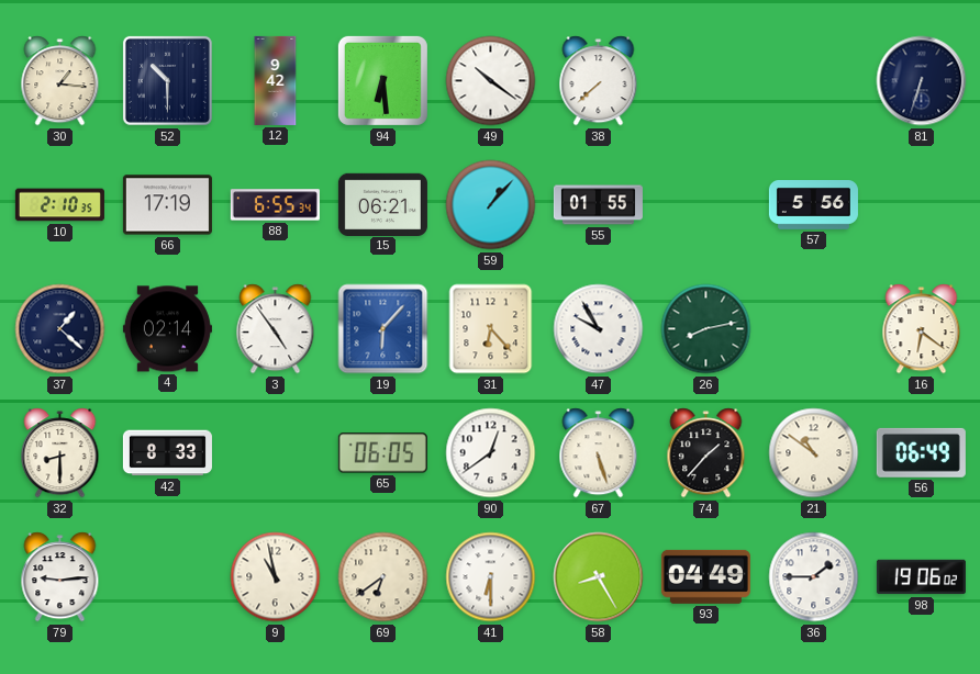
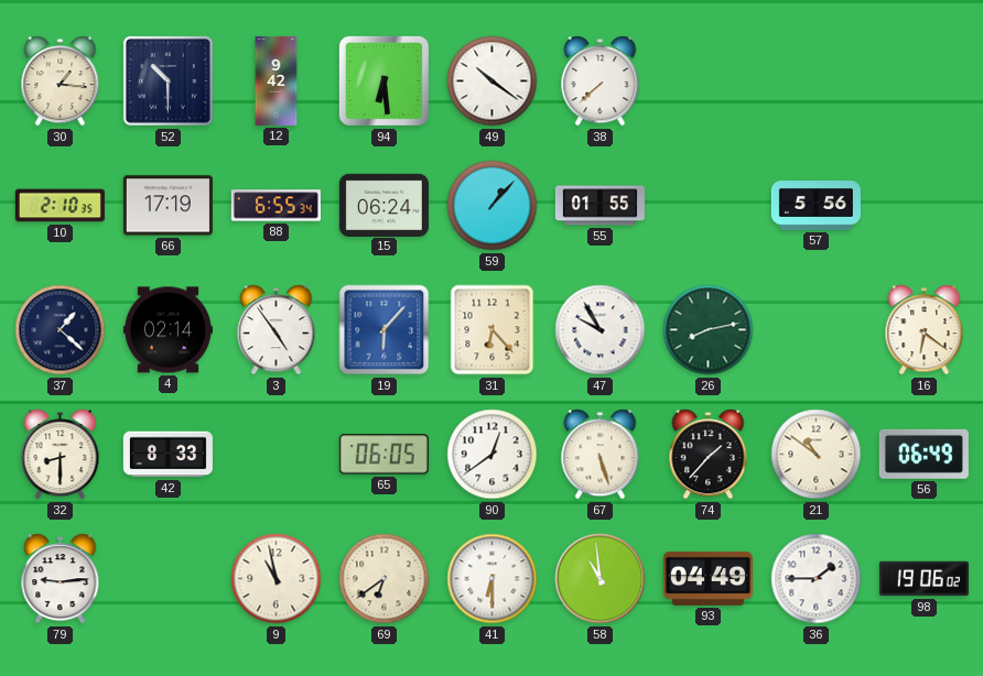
81: 6:33 -> none
15: 06:21 -> 06:24
58: 8:25 -> 10:59
